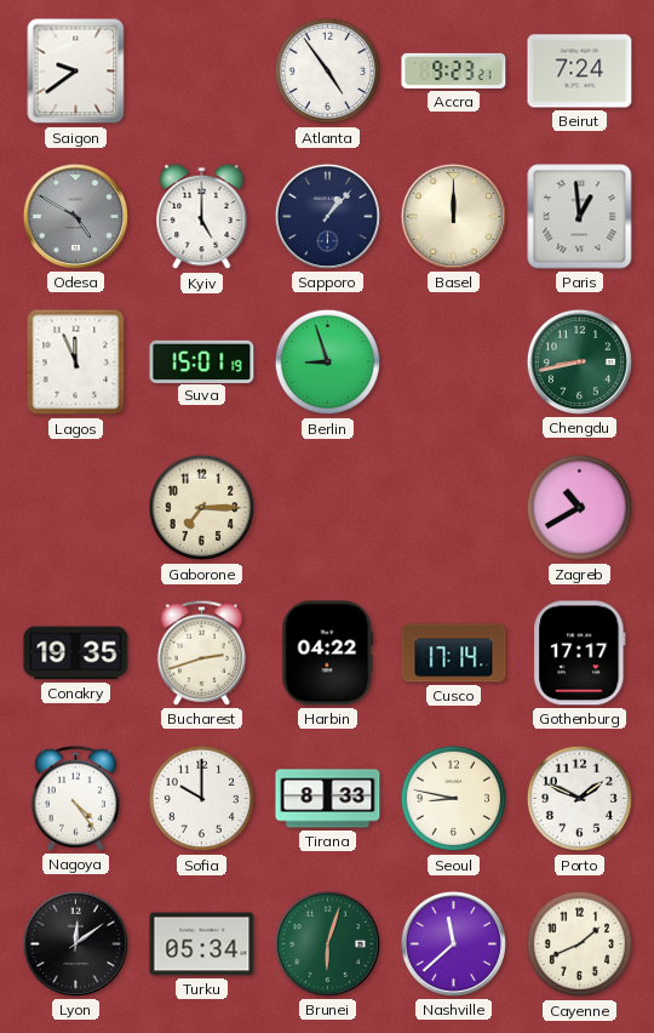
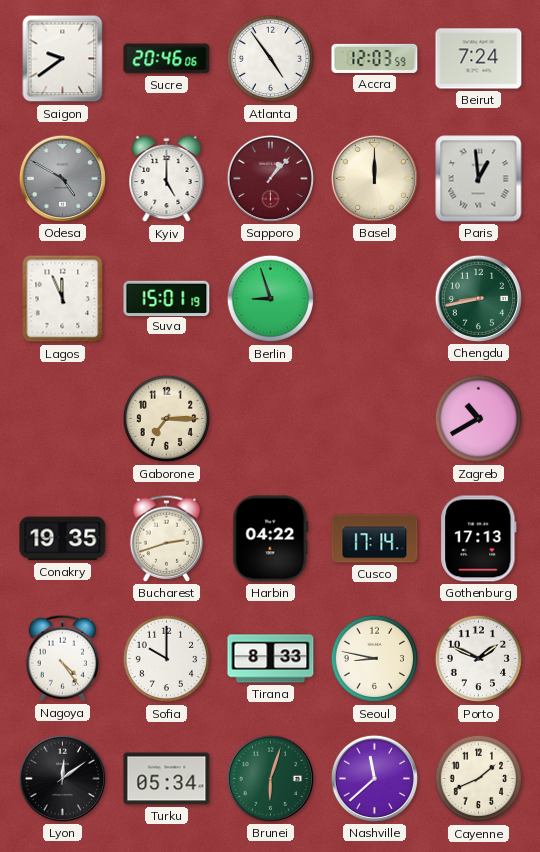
Sucre: none -> 20:46
Accra: 9:23 -> 12:03
Sapporo dial: navy -> burgundy
Gothenburg: 17:17 -> 17:13
